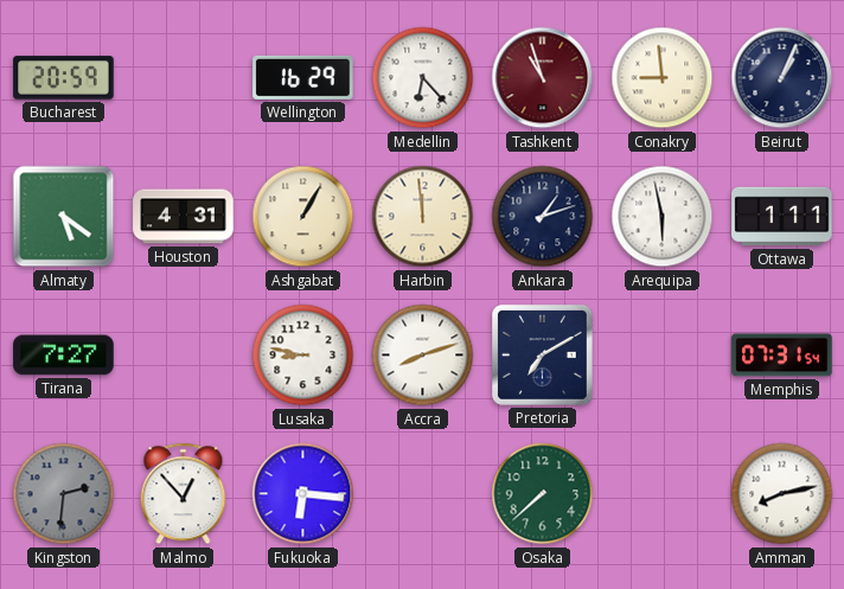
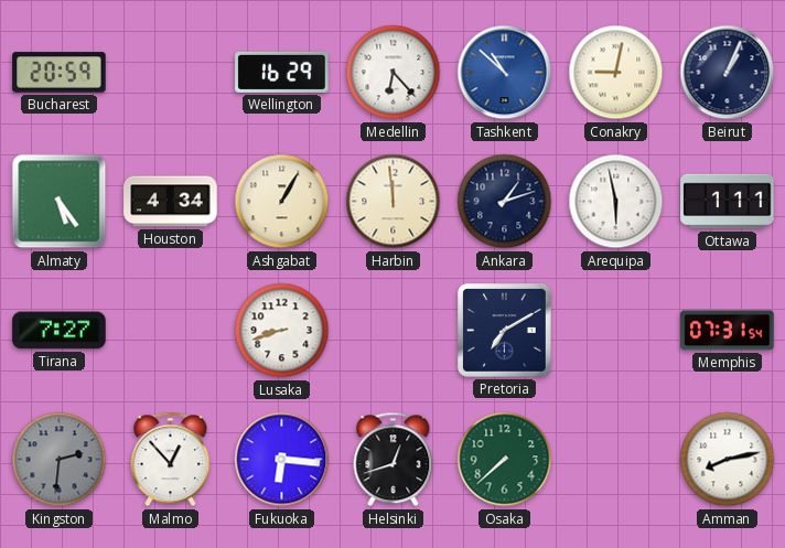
Tashkent: 10:57 -> 10:52
Tashkent dial: burgundy -> blue
Conakry: 8:59 -> 9:02
Almaty: 5:21 -> 5:24
Houston: 4:31 -> 4:34
Lusaka: 8:47 -> 8:42
Accra: 8:12 -> none
Helsinki: none -> 12:42
